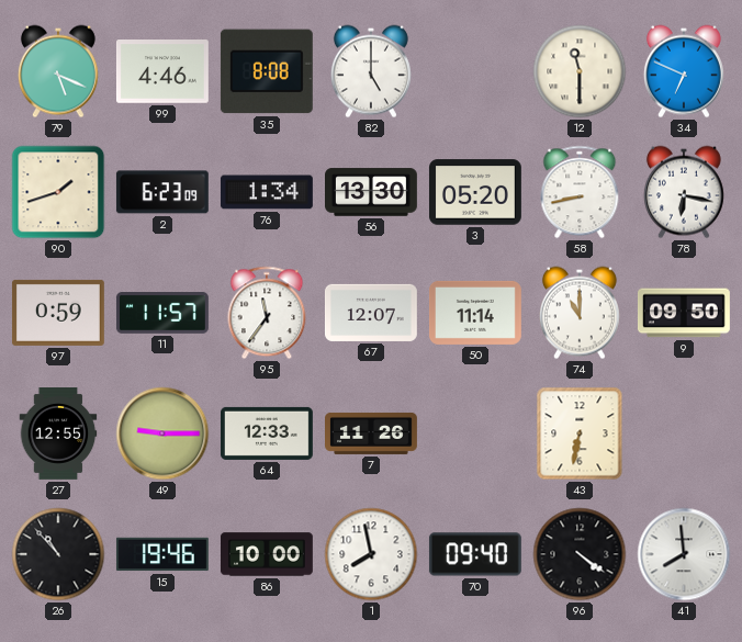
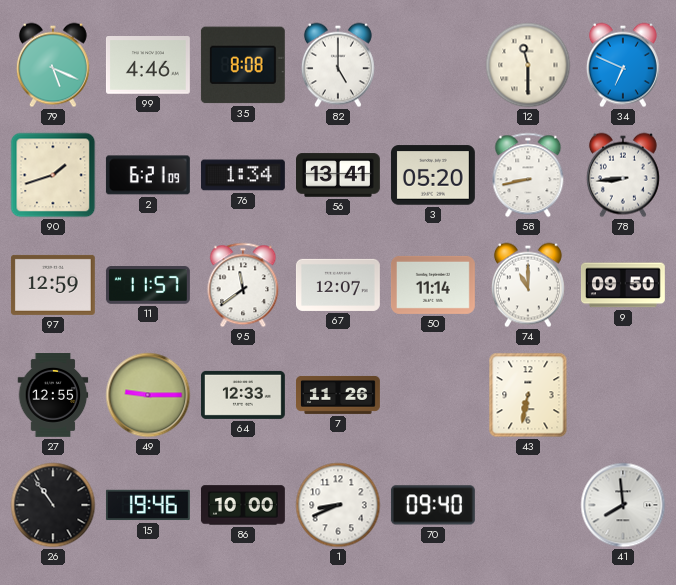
2: 6:23 -> 6:21
56: 13:30 -> 13:41
78: 6:17 -> 8:44
97: 0:59 -> 12:59
95: 11:36 -> 11:39
26: 10:53 -> 10:54
1: 7:58 -> 8:41
96: 4:21 -> none
